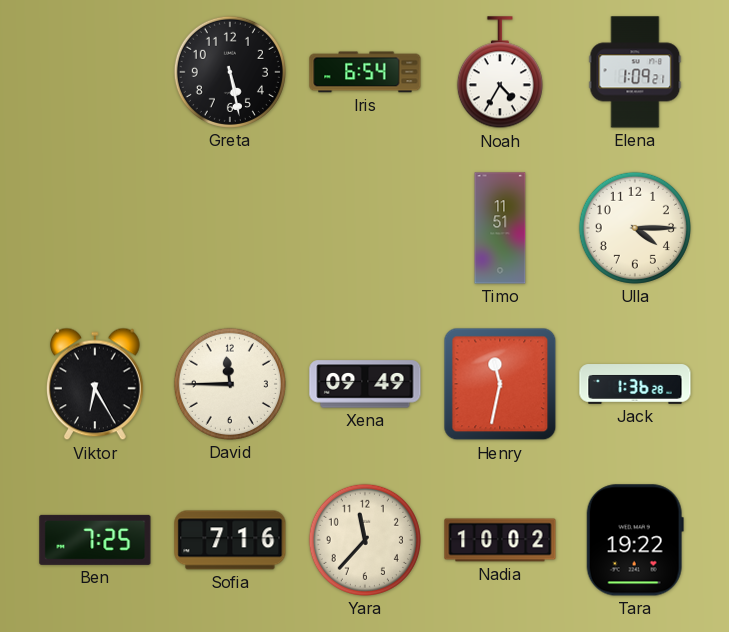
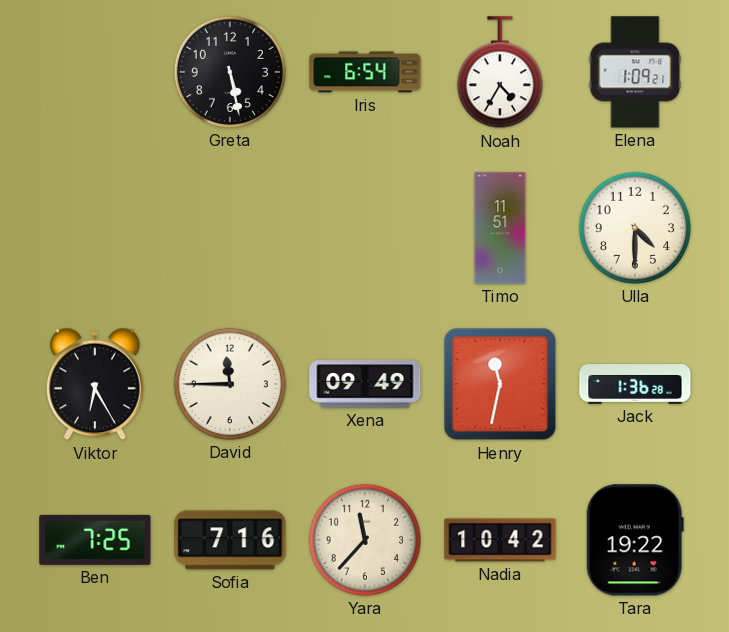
Ulla: 4:15 -> 4:30
Nadia: 10:02 -> 10:42
